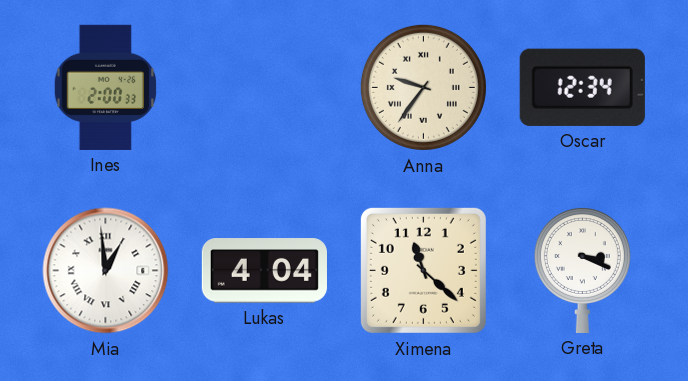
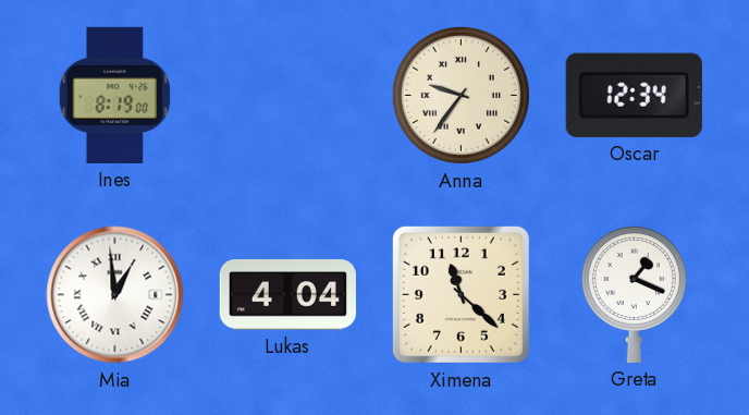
Ines: 2:00 -> 8:19
Greta: 3:19 -> 1:19
